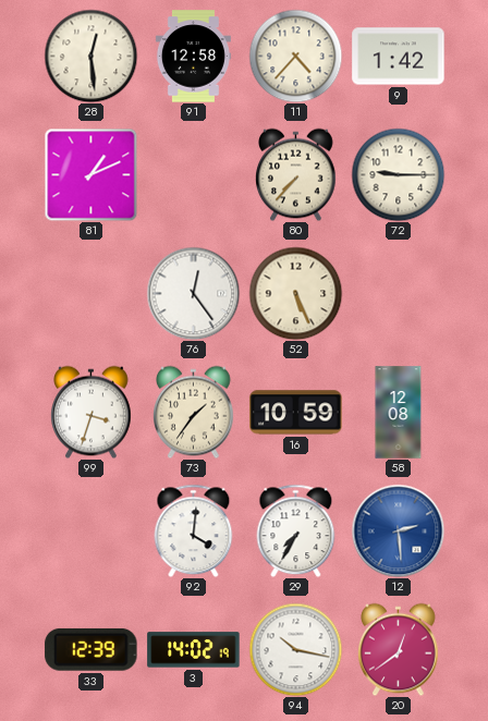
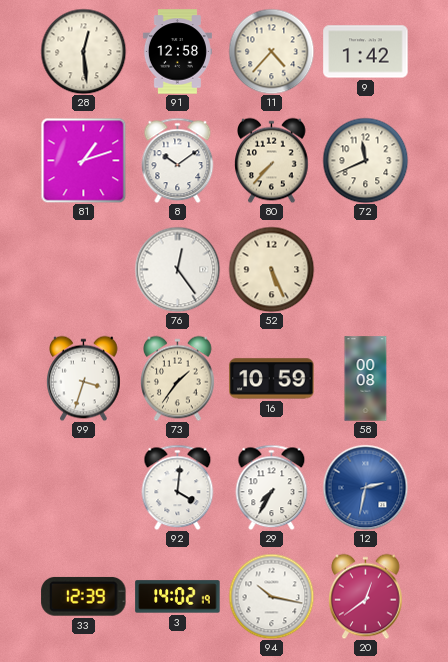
81: 1:11 -> 1:12
8: none -> 10:09
72: 9:15 -> 11:41
58: 12:08 -> 00:08
12: 2:29 -> 2:32
